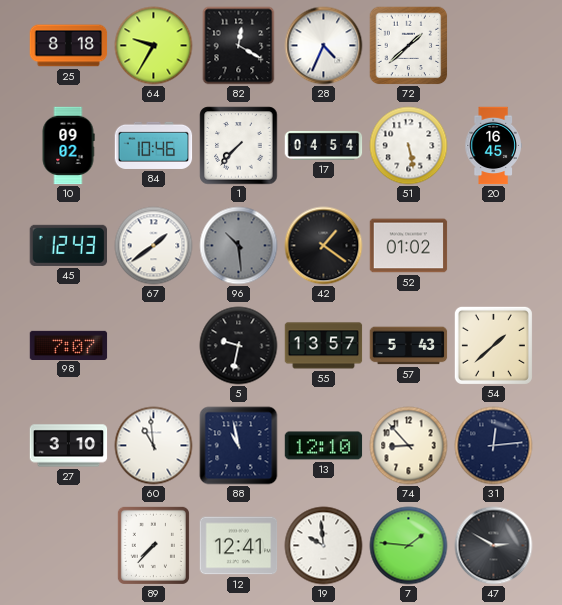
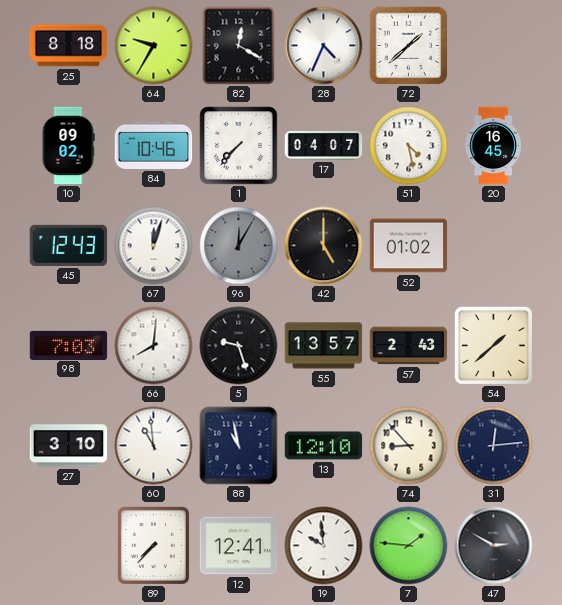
17: 04:54 -> 04:07
51: 5:28 -> 4:28
67: 1:39 -> 12:03
96: 10:29 -> 12:05
42: 1:21 -> 5:00
98: 7:07 -> 7:03
66: none -> 8:01
5: 9:32 -> 9:27
57: 5:43 -> 2:43
